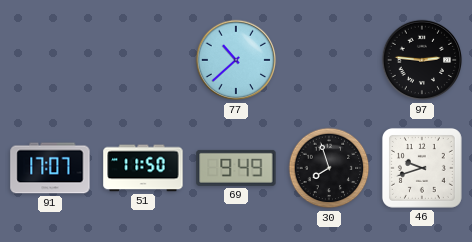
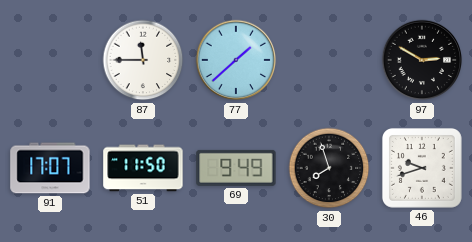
87: none -> 11:45
77: 10:38 -> 1:38
97: 2:46 -> 2:50
